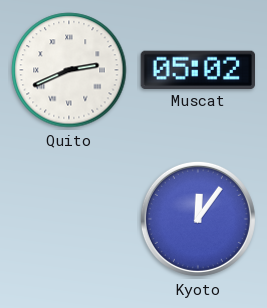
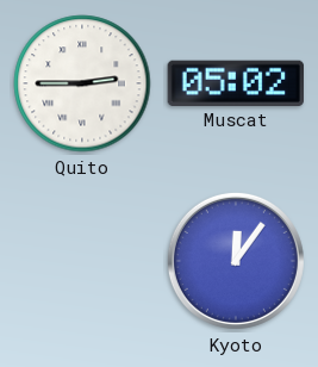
Quito: 2:41 -> 2:45
